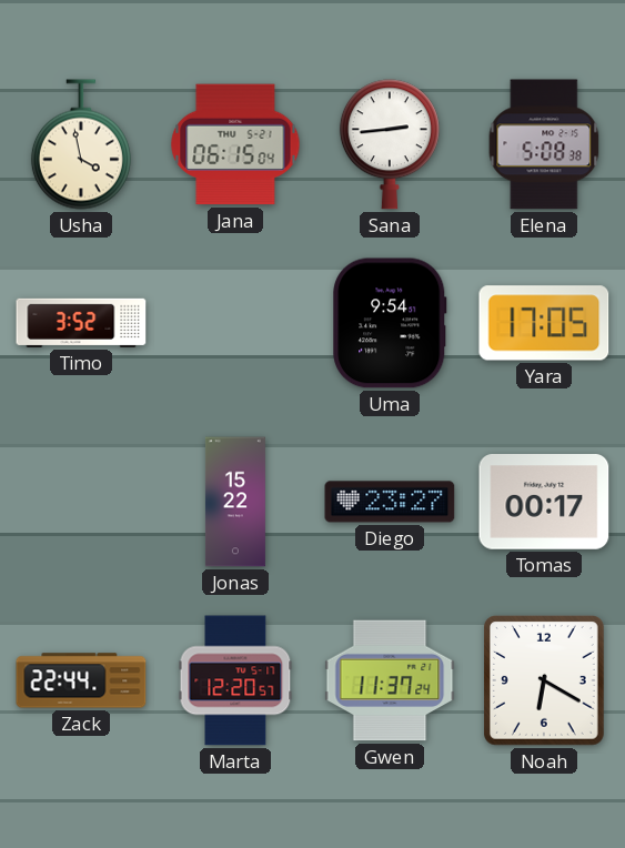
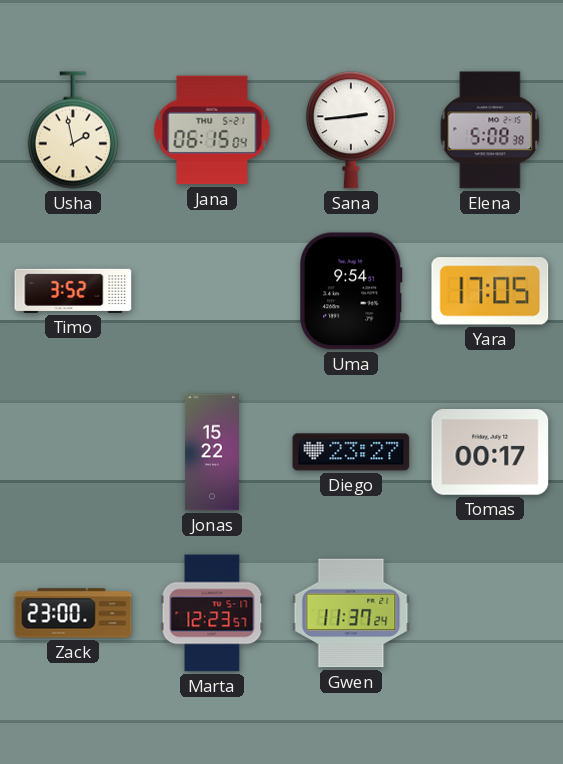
Usha: 3:58 -> 1:58
Zack: 22:44 -> 23:00
Marta: 12:20 -> 12:23
Noah: 6:20 -> none
